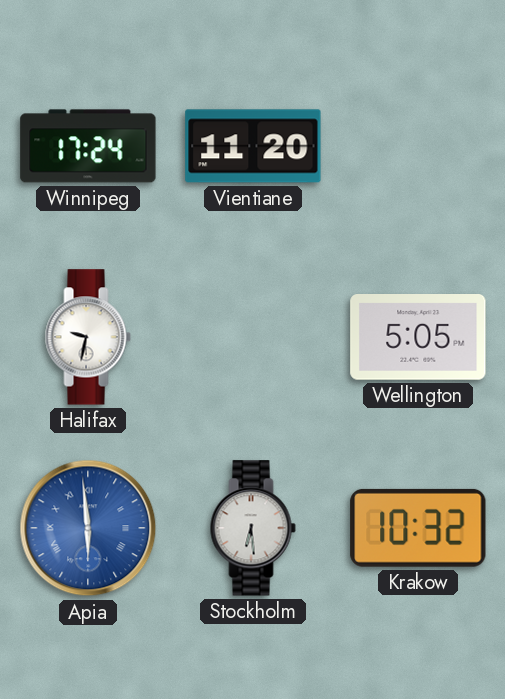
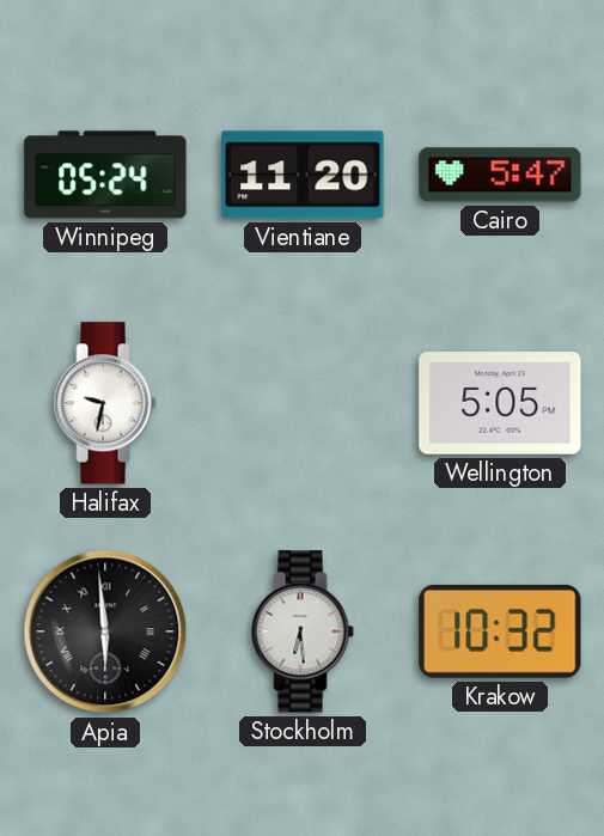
Winnipeg: 17:24 -> 05:24
Cairo: none -> 5:47
Apia dial: blue -> black
